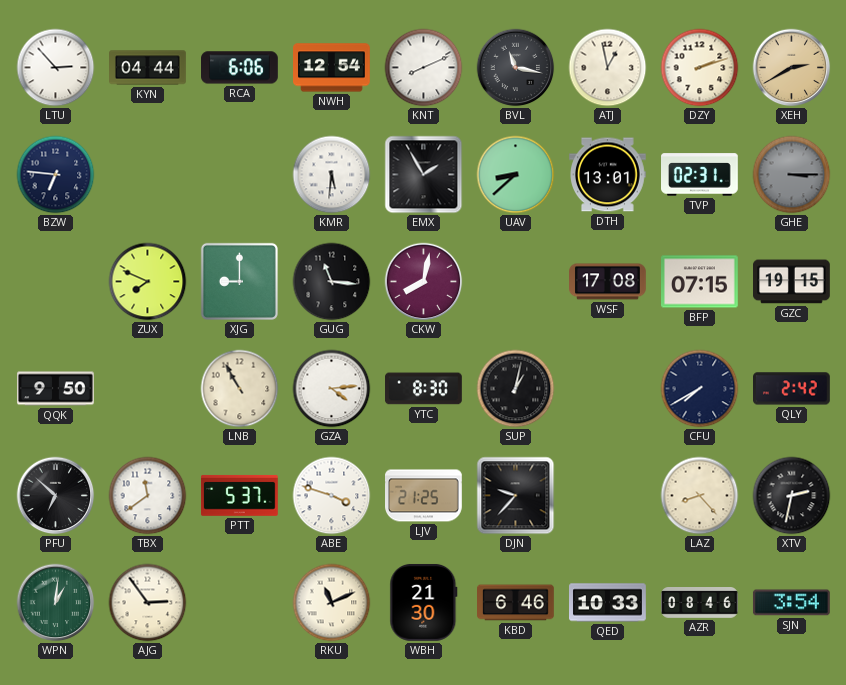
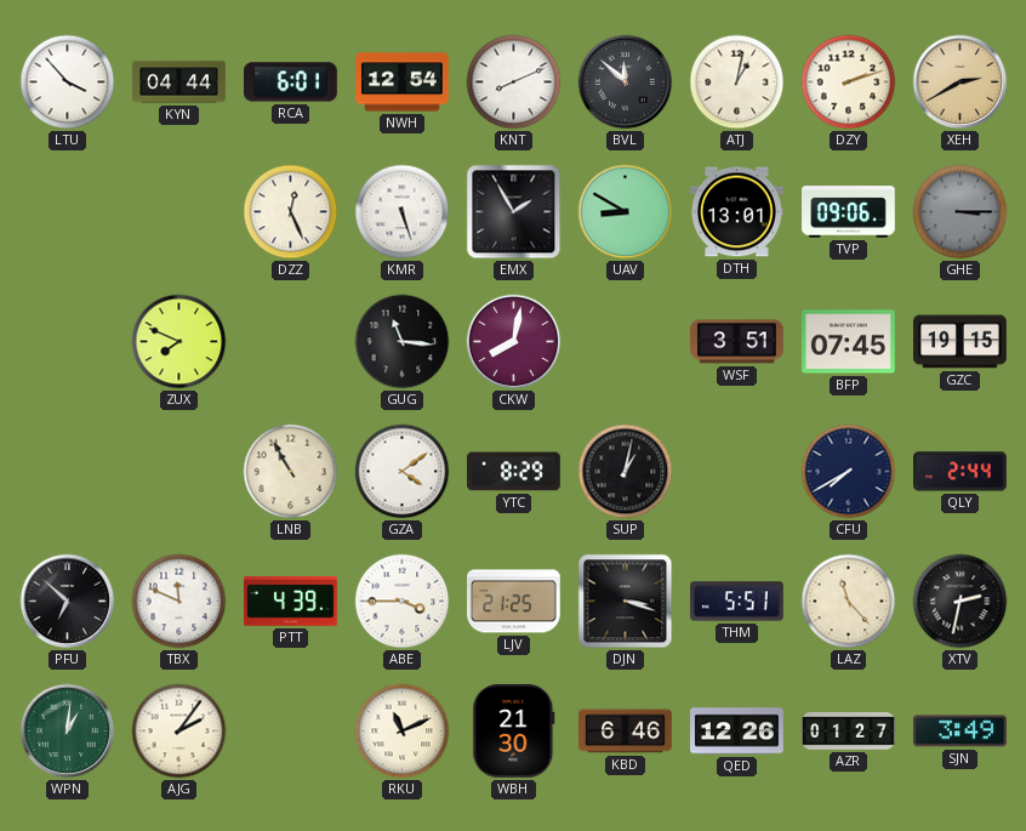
LTU: 2:53 -> 3:53
RCA: 6:06 -> 6:01
BVL: 11:17 -> 11:52
ATJ: 12:58 -> 1:02
BZW: 6:46 -> none
DZZ: none -> 12:26
KMR: 5:31 -> 5:27
UAV: 8:38 -> 8:50
TVP: 02:31 -> 09:06
XJG: 9:00 -> none
WSF: 17:08 -> 3:51
BFP: 07:15 -> 07:45
QQK: 9:50 -> none
GZA: 4:14 -> 4:09
YTC: 8:30 -> 8:29
QLY: 2:42 -> 2:44
TBX: 11:39 -> 11:49
PTT: 5:37 -> 4:39
ABE: 3:48 -> 3:45
DJN: 9:37 -> 3:18
THM: none -> 5:51
LAZ: 8:23 -> 11:23
AJG: 2:54 -> 2:06
QED: 10:33 -> 12:26
AZR: 08:46 -> 01:27
SJN: 3:54 -> 3:49
